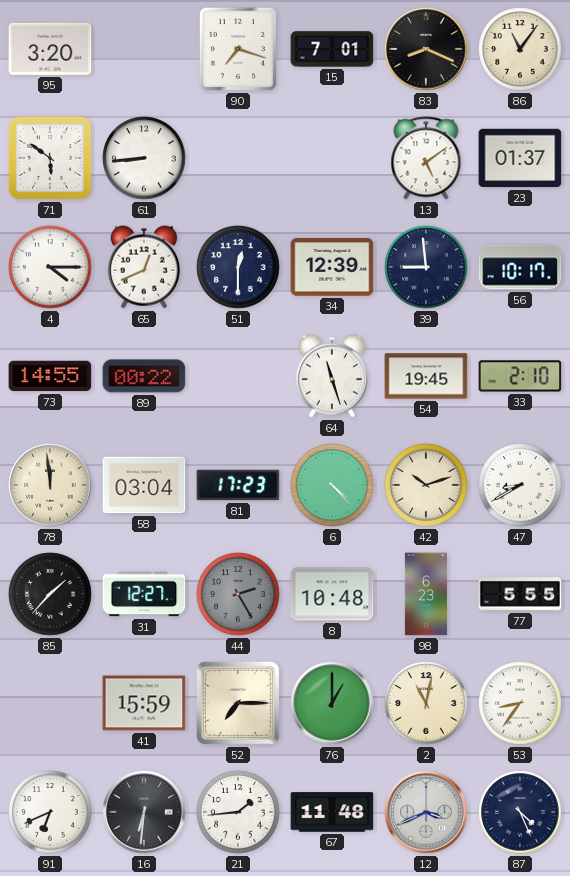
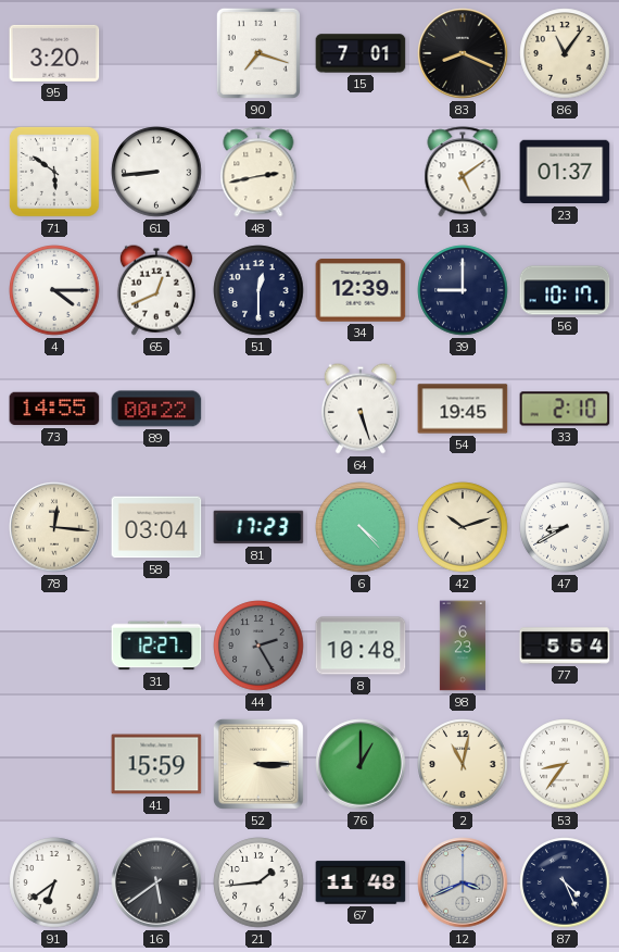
48: none -> 2:43
39: 8:59 -> 9:00
64: 11:27 -> 5:27
78: 11:59 -> 12:16
85: 1:37 -> none
77: 5:55 -> 5:54
52: 7:15 -> 3:15
91: 6:41 -> 6:39
16: 6:31 -> 5:39
